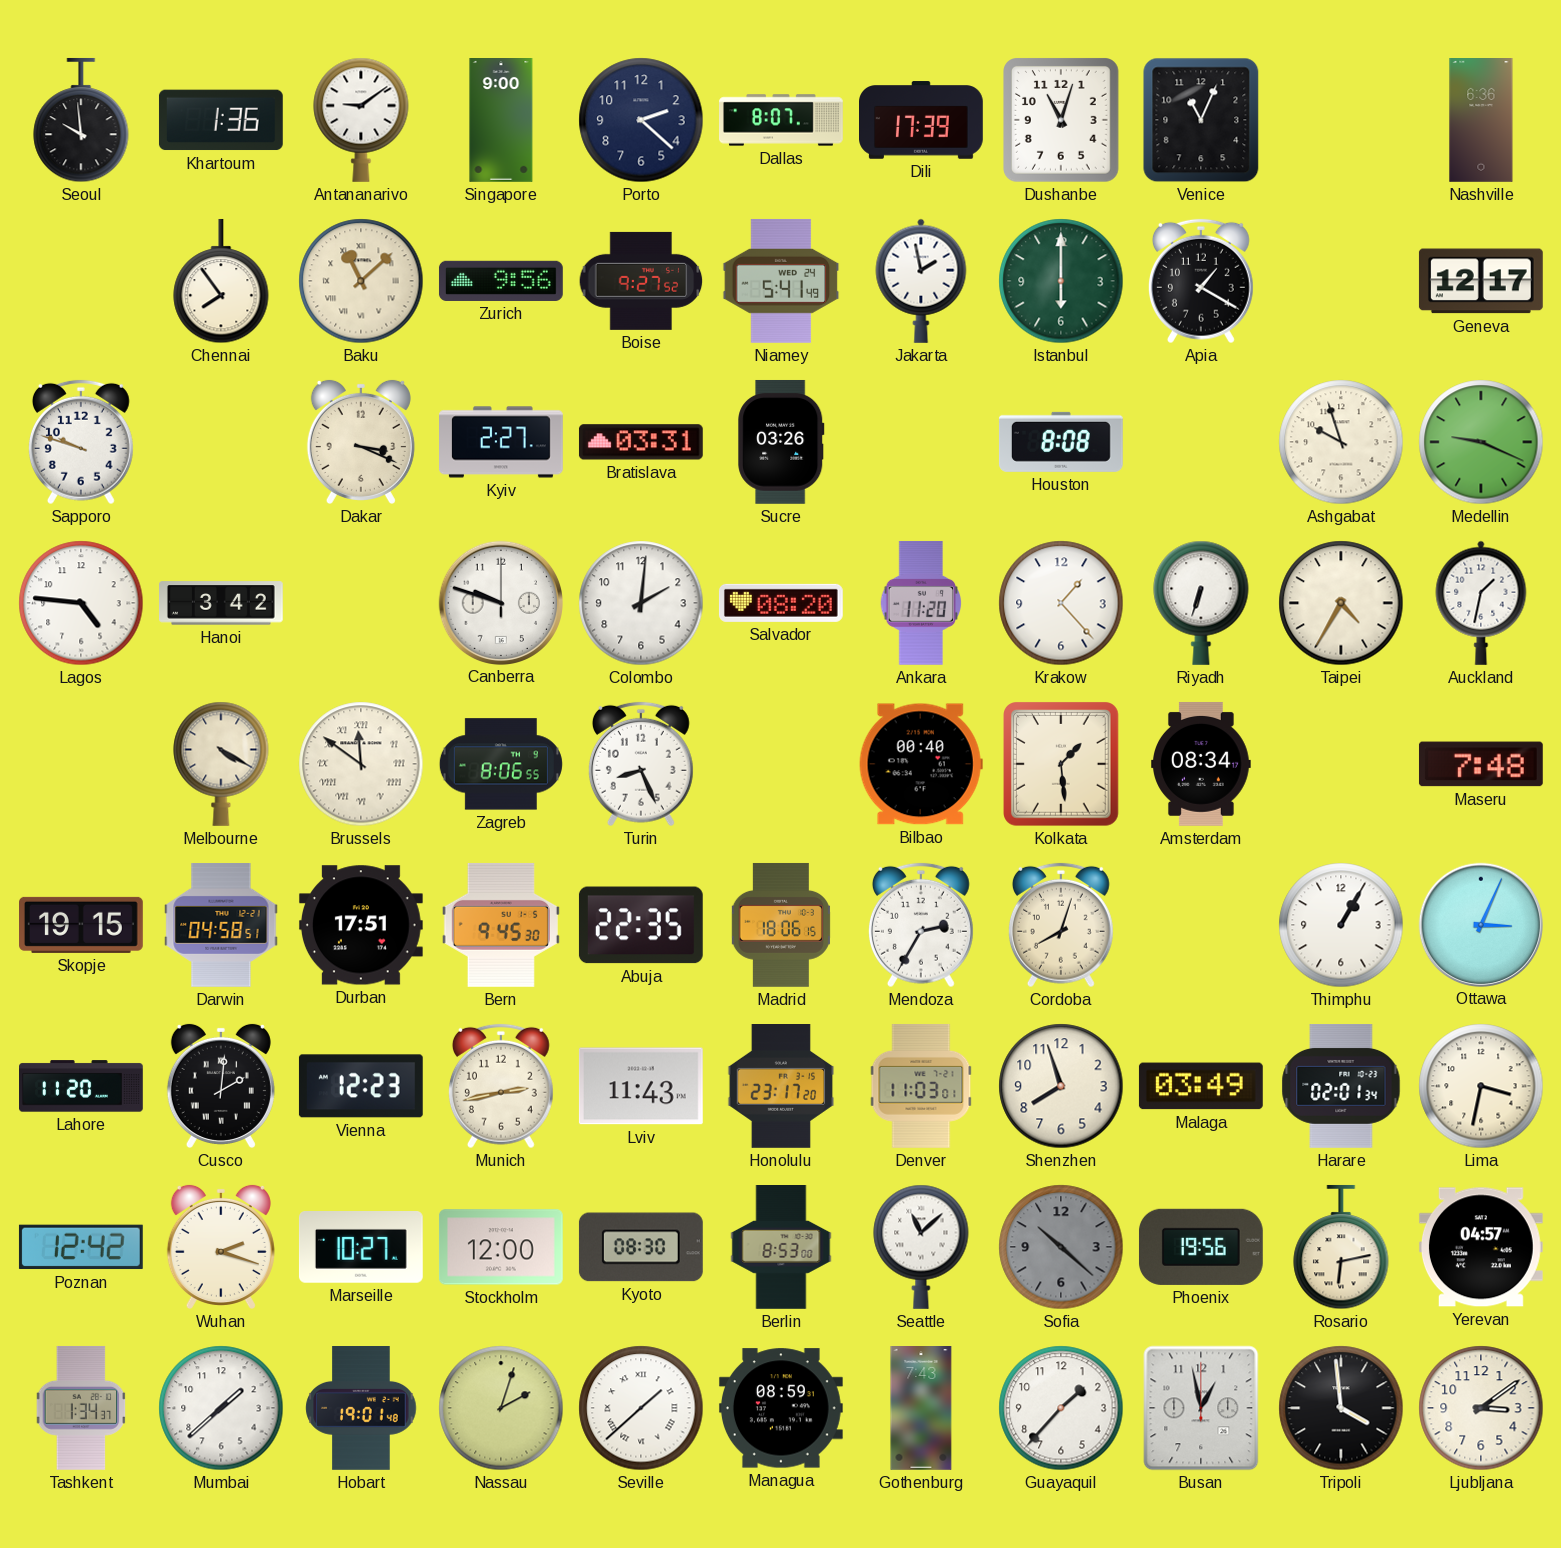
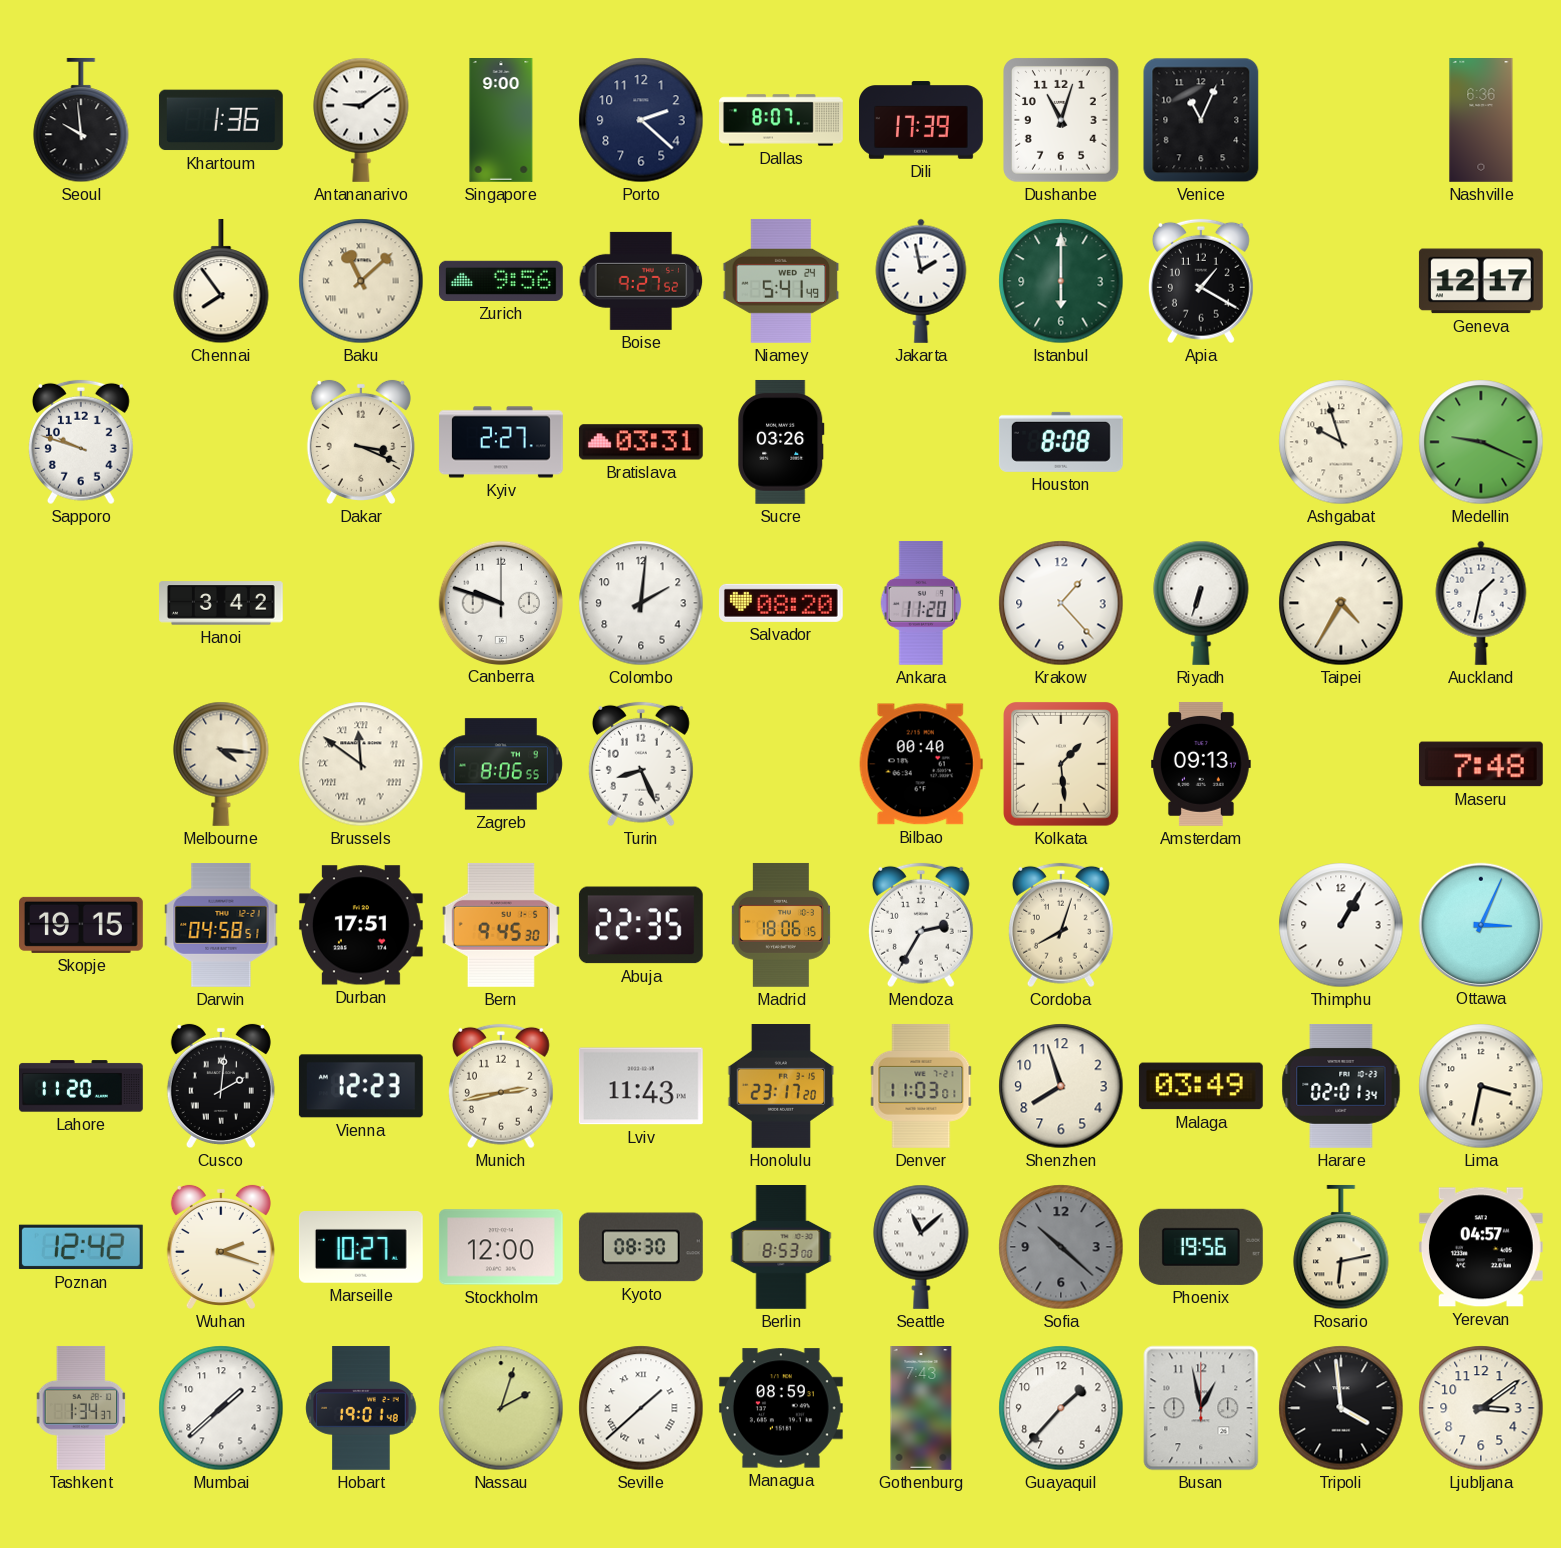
Lagos: 4:46 -> none
Melbourne: 4:20 -> 4:16
Amsterdam: 08:34 -> 09:13
